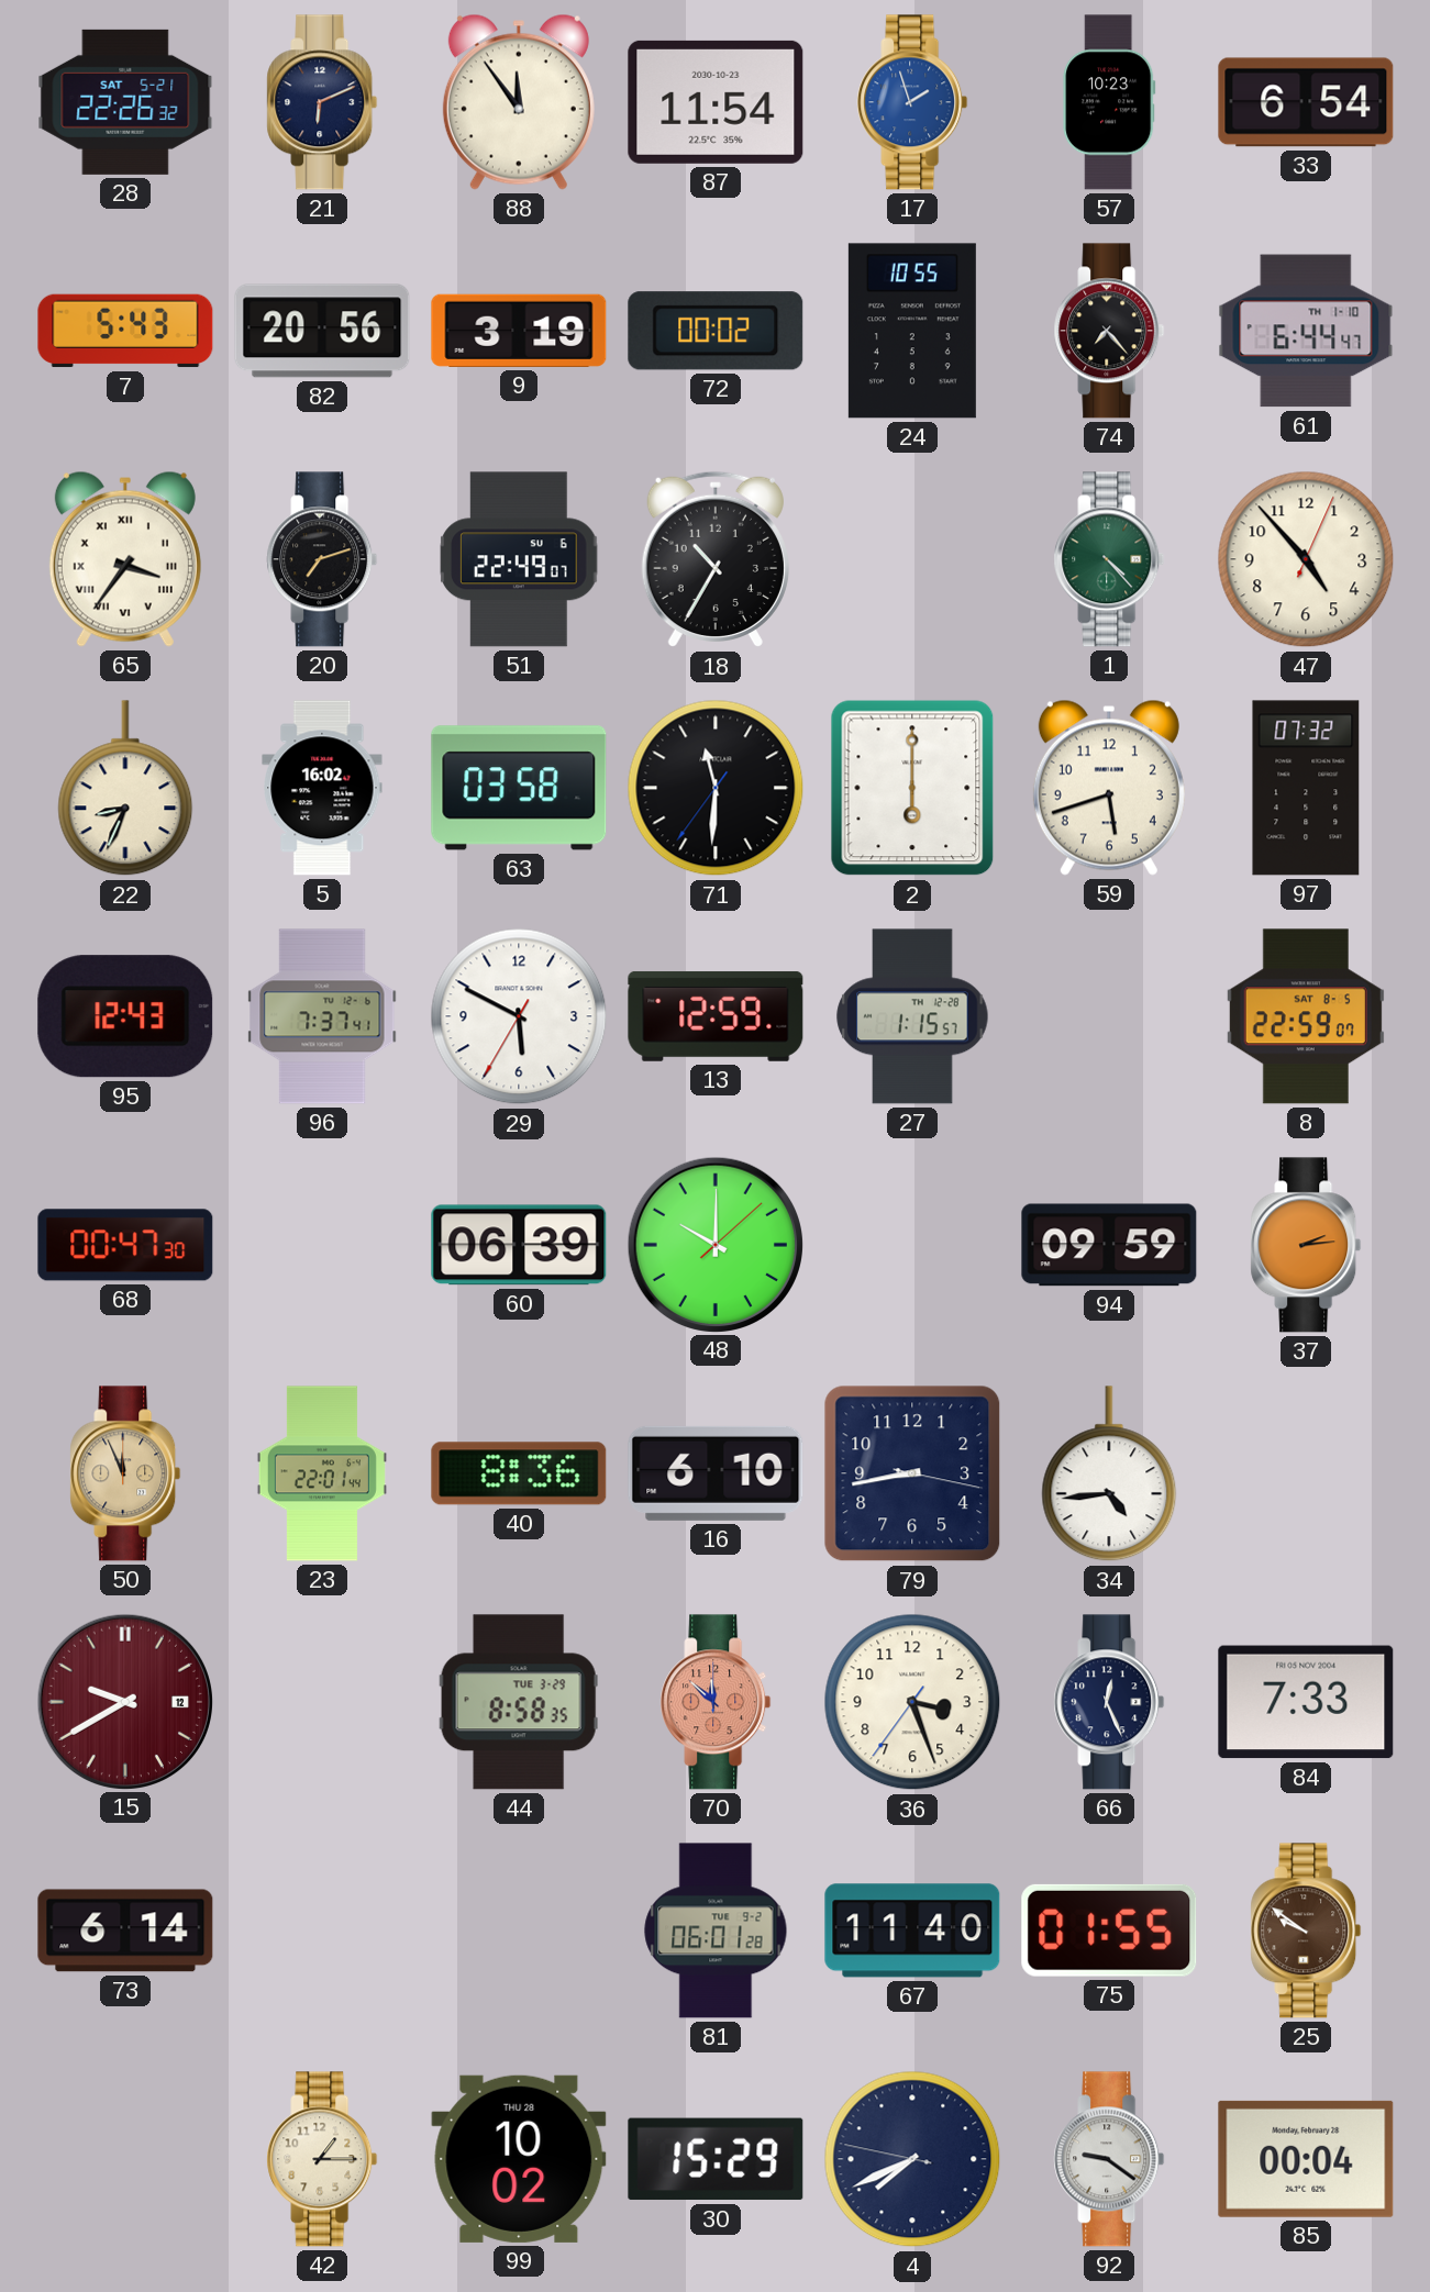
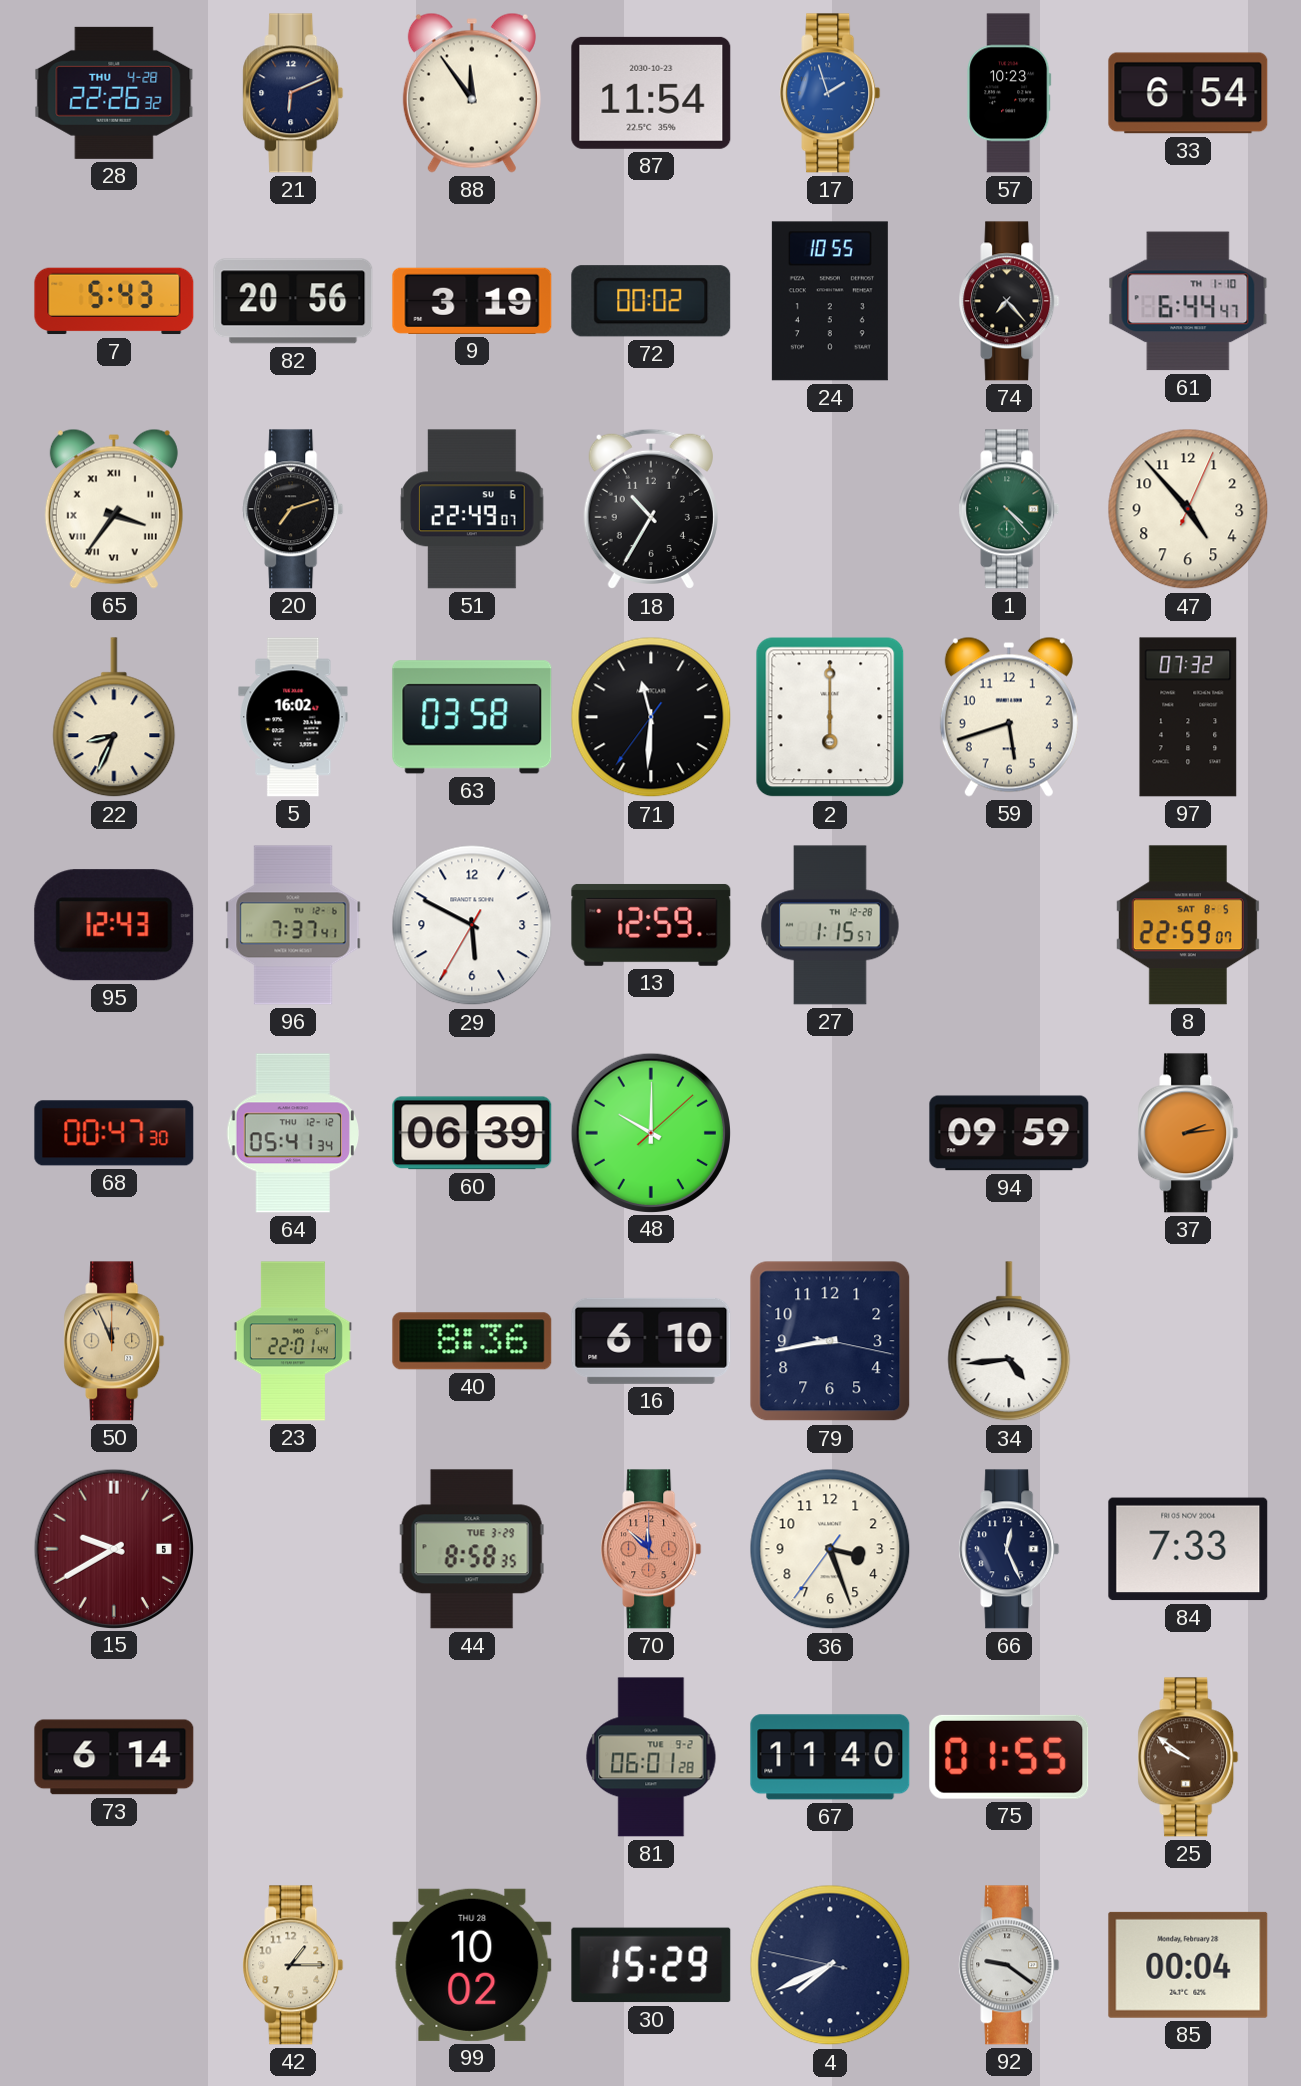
28 date: SAT 5-21 -> THU 4-28
64: none -> 05:41
15 date: 12 -> 5
